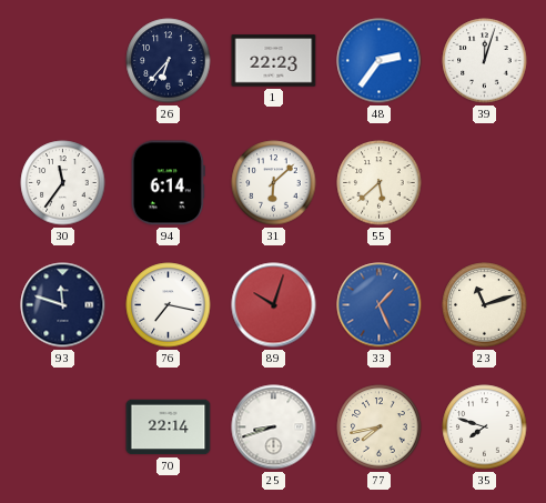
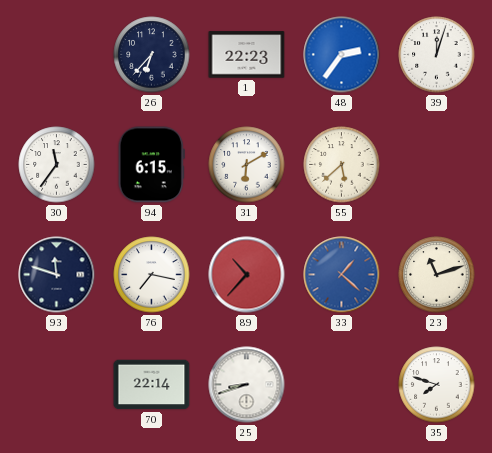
94: 6:14 -> 6:15
31: 6:08 -> 6:10
89: 10:03 -> 10:37
33: 1:26 -> 1:22
77: 7:43 -> none
